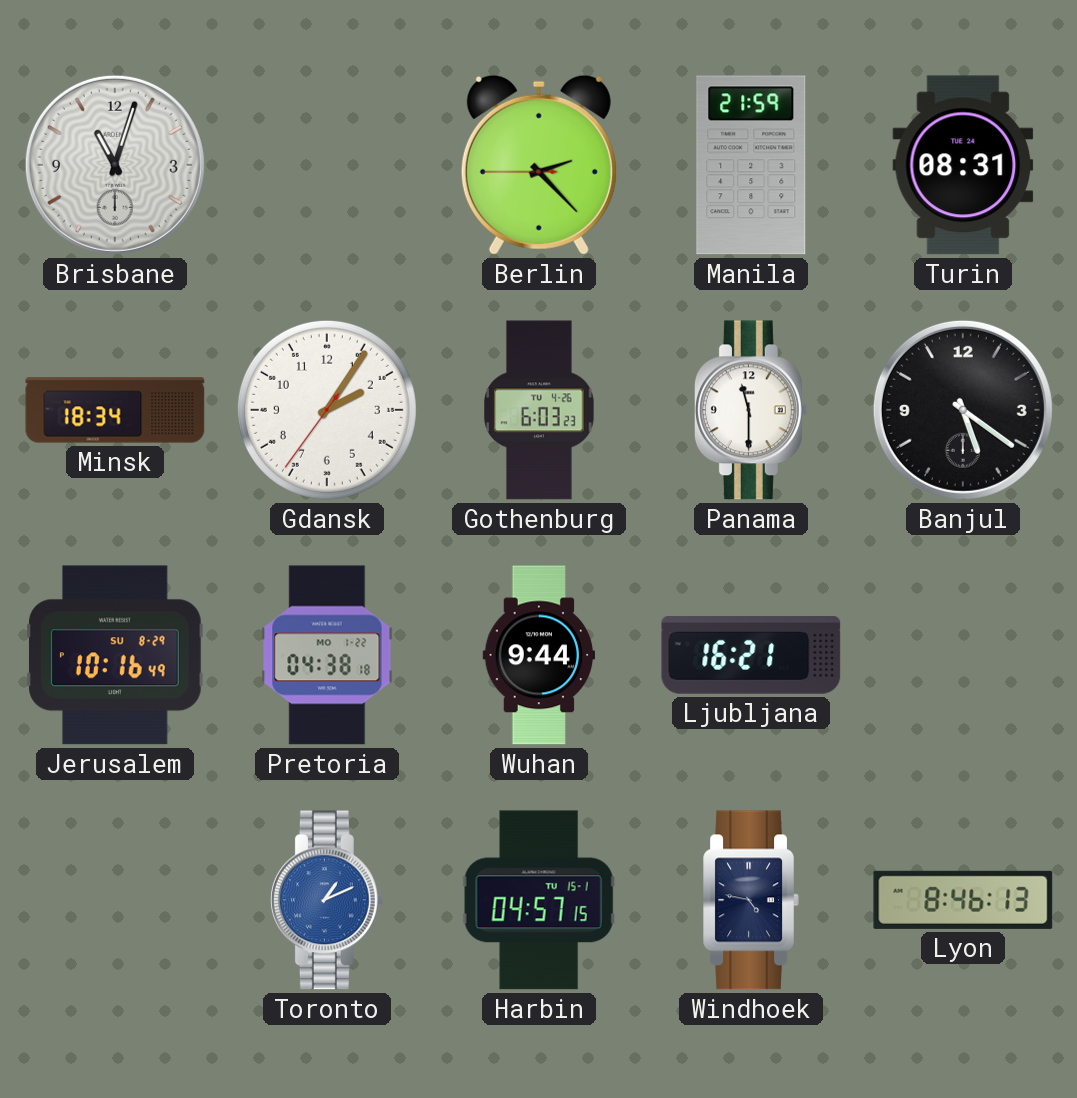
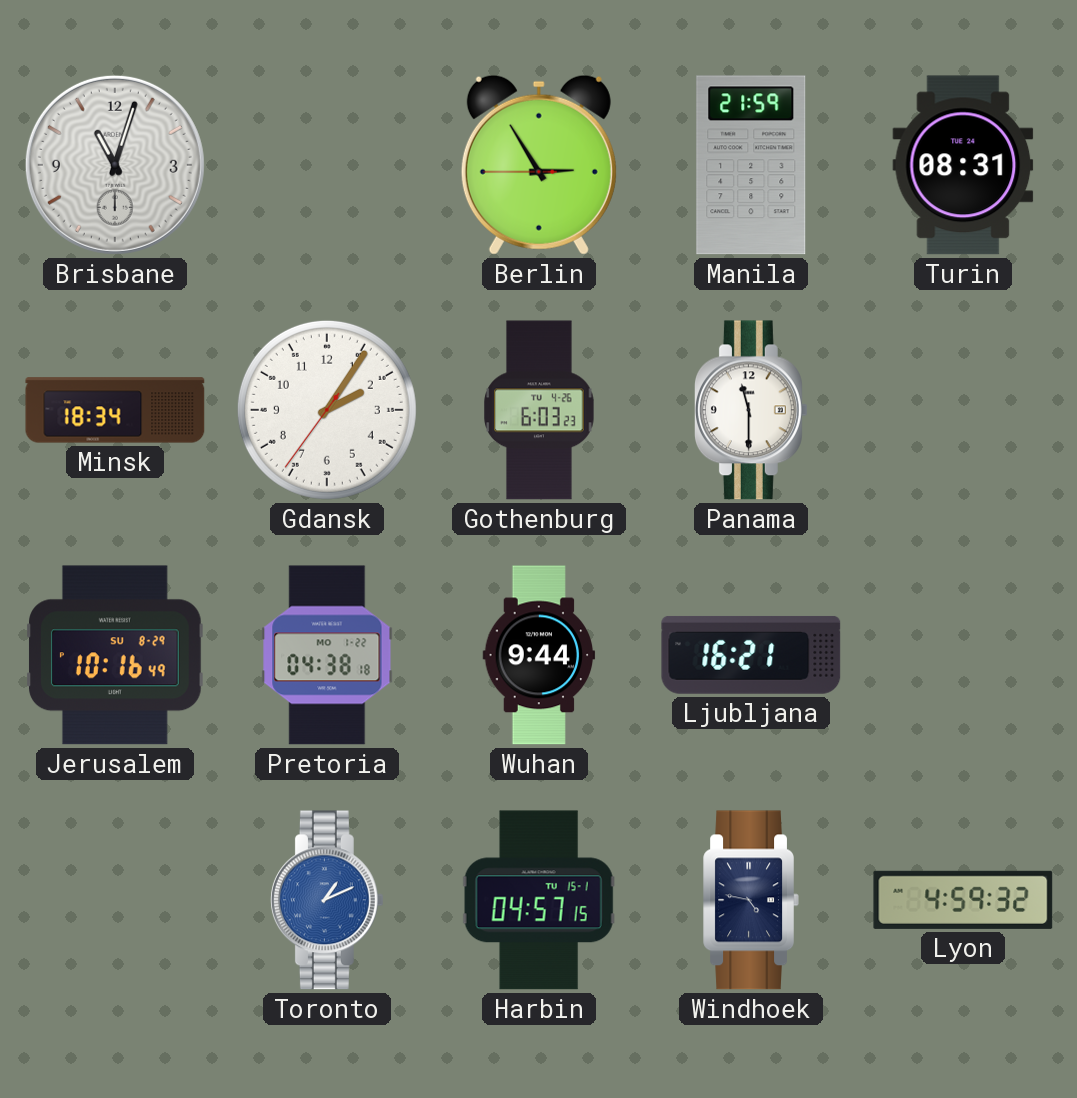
Berlin: 2:22 -> 2:54
Banjul: 5:21 -> none
Lyon: 8:46 -> 4:59
